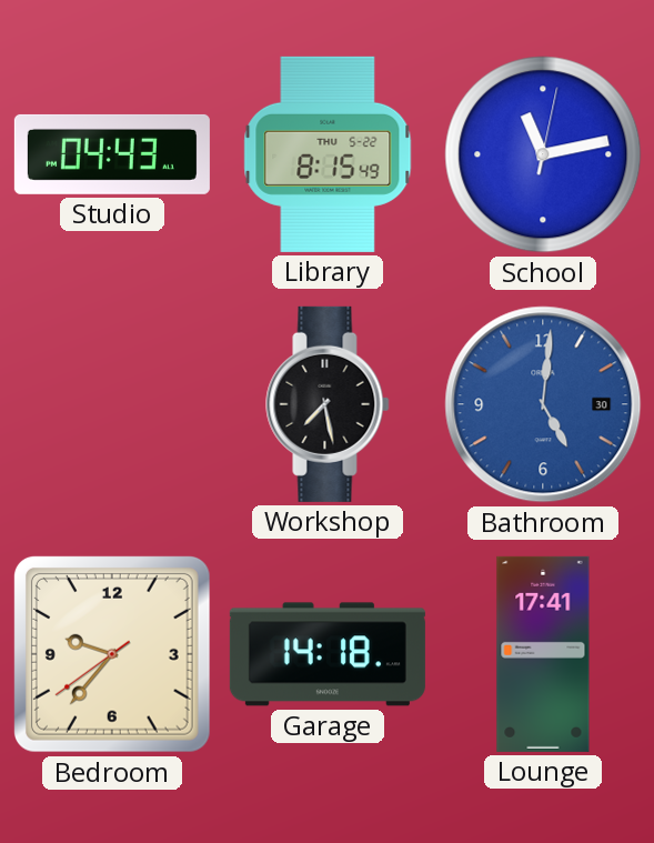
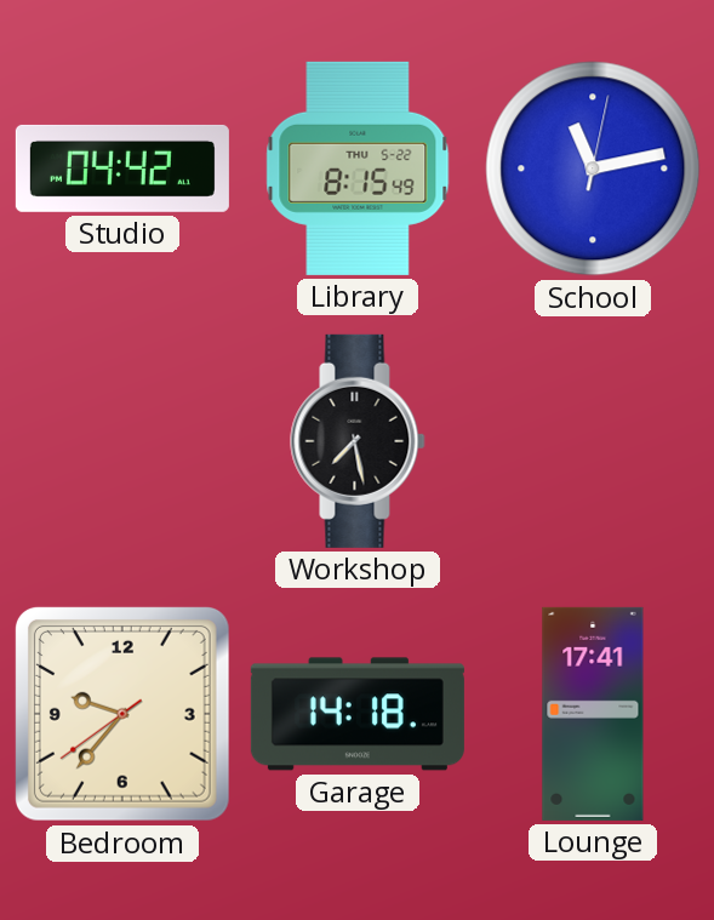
Studio: 04:43 -> 04:42
Bathroom: 5:01 -> none
